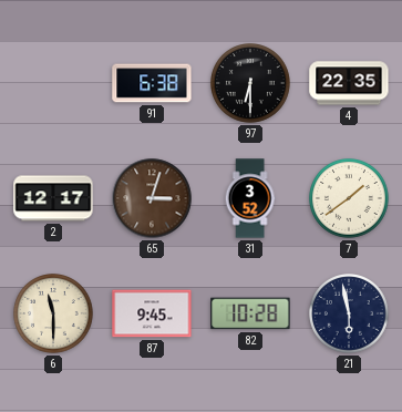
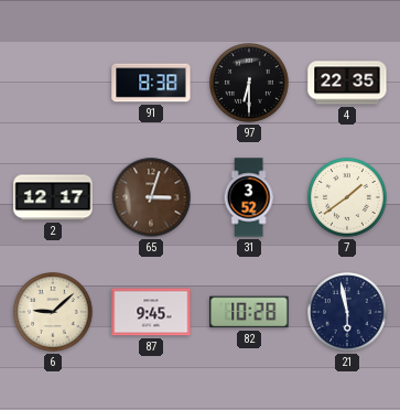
91: 6:38 -> 8:38
6: 11:30 -> 9:08
